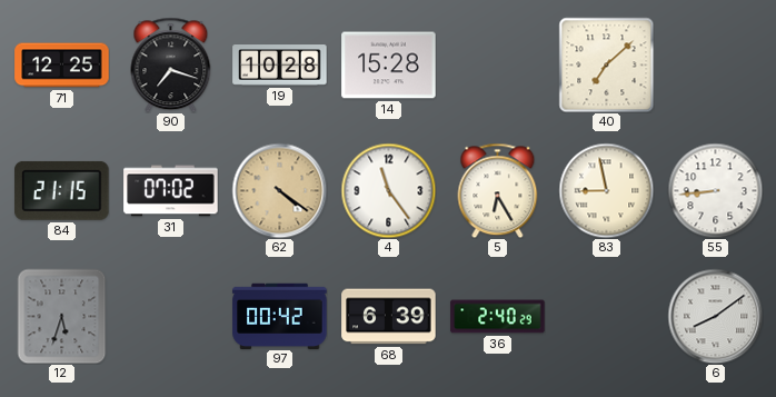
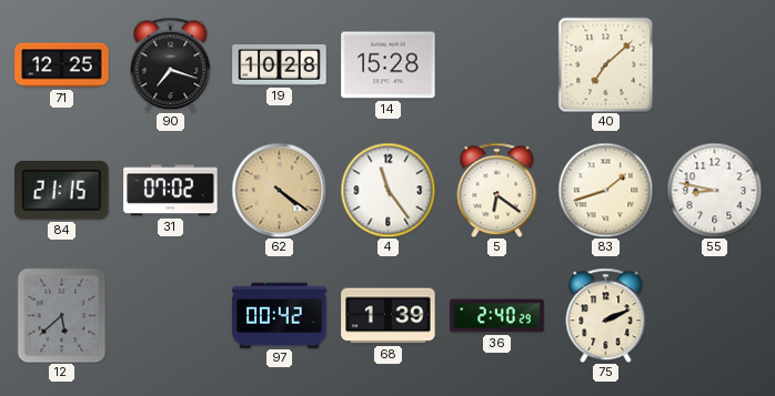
5: 6:25 -> 6:21
83: 8:58 -> 1:42
55: 8:44 -> 8:47
12: 5:33 -> 5:38
68: 6:39 -> 1:39
75: none -> 2:11
6: 8:09 -> none
